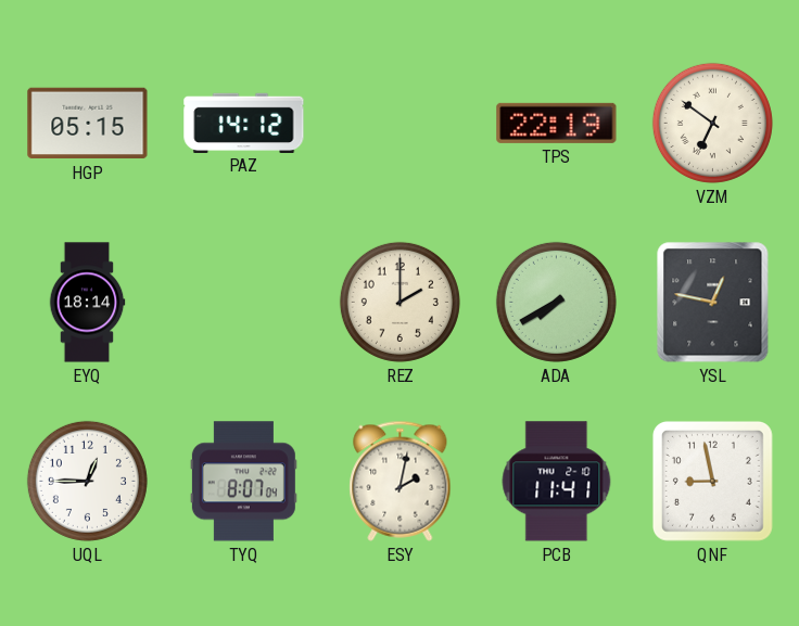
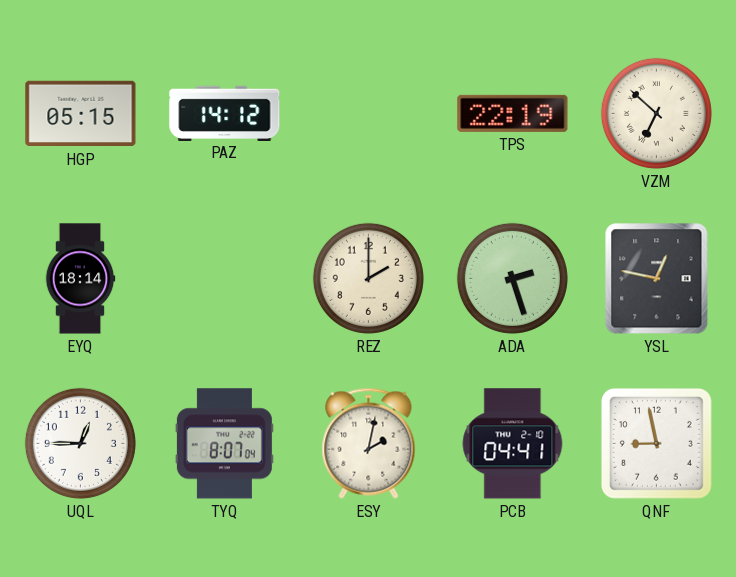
VZM: 6:51 -> 6:52
ADA: 7:40 -> 2:27
PCB: 11:41 -> 04:41
